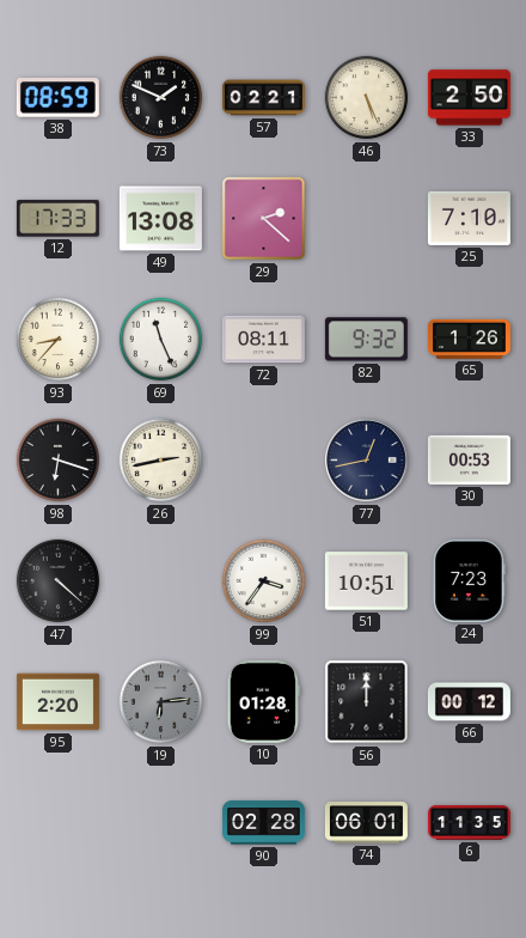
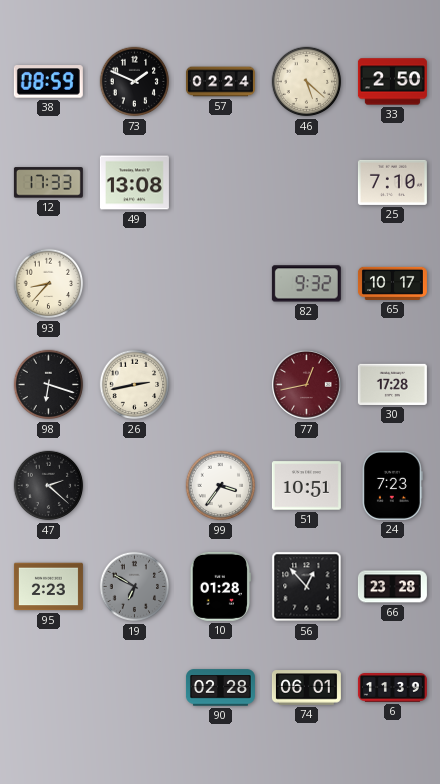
57: 02:21 -> 02:24
46: 5:26 -> 5:22
29: 2:22 -> none
69: 11:26 -> none
72: 08:11 -> none
65: 1:26 -> 10:17
77 dial: navy -> burgundy
30: 00:53 -> 17:28
47: 4:22 -> 2:22
95: 2:20 -> 2:23
19: 6:14 -> 6:50
56: 12:00 -> 12:53
66: 00:12 -> 23:28
6: 11:35 -> 11:39
